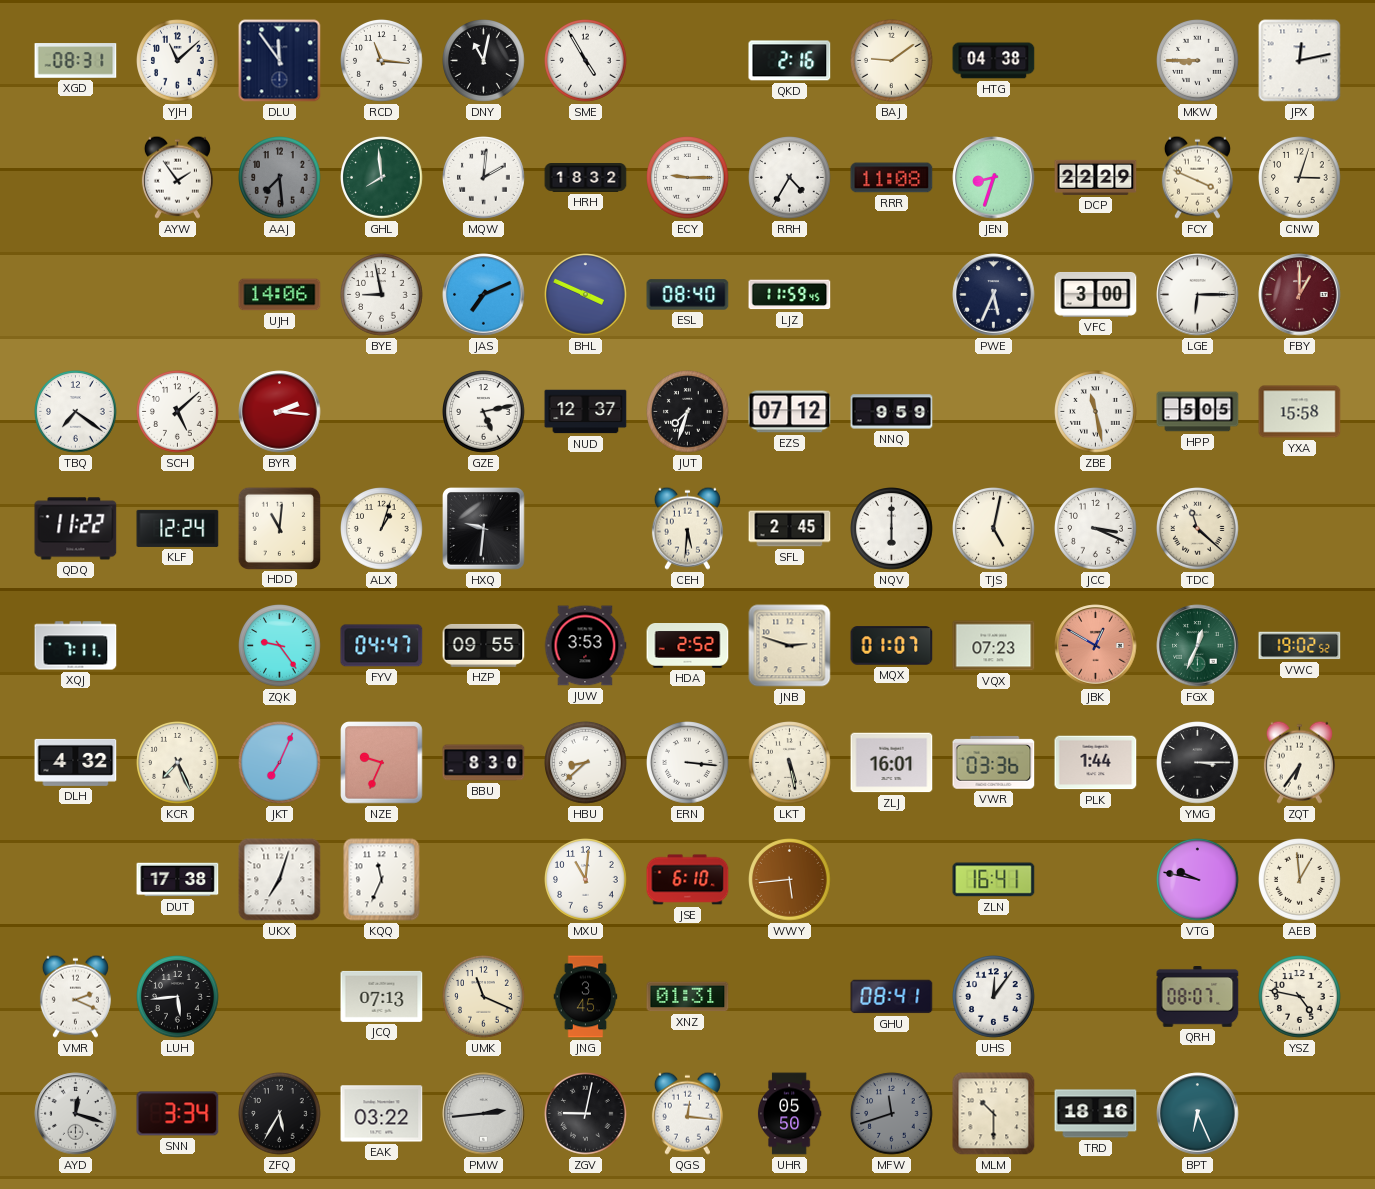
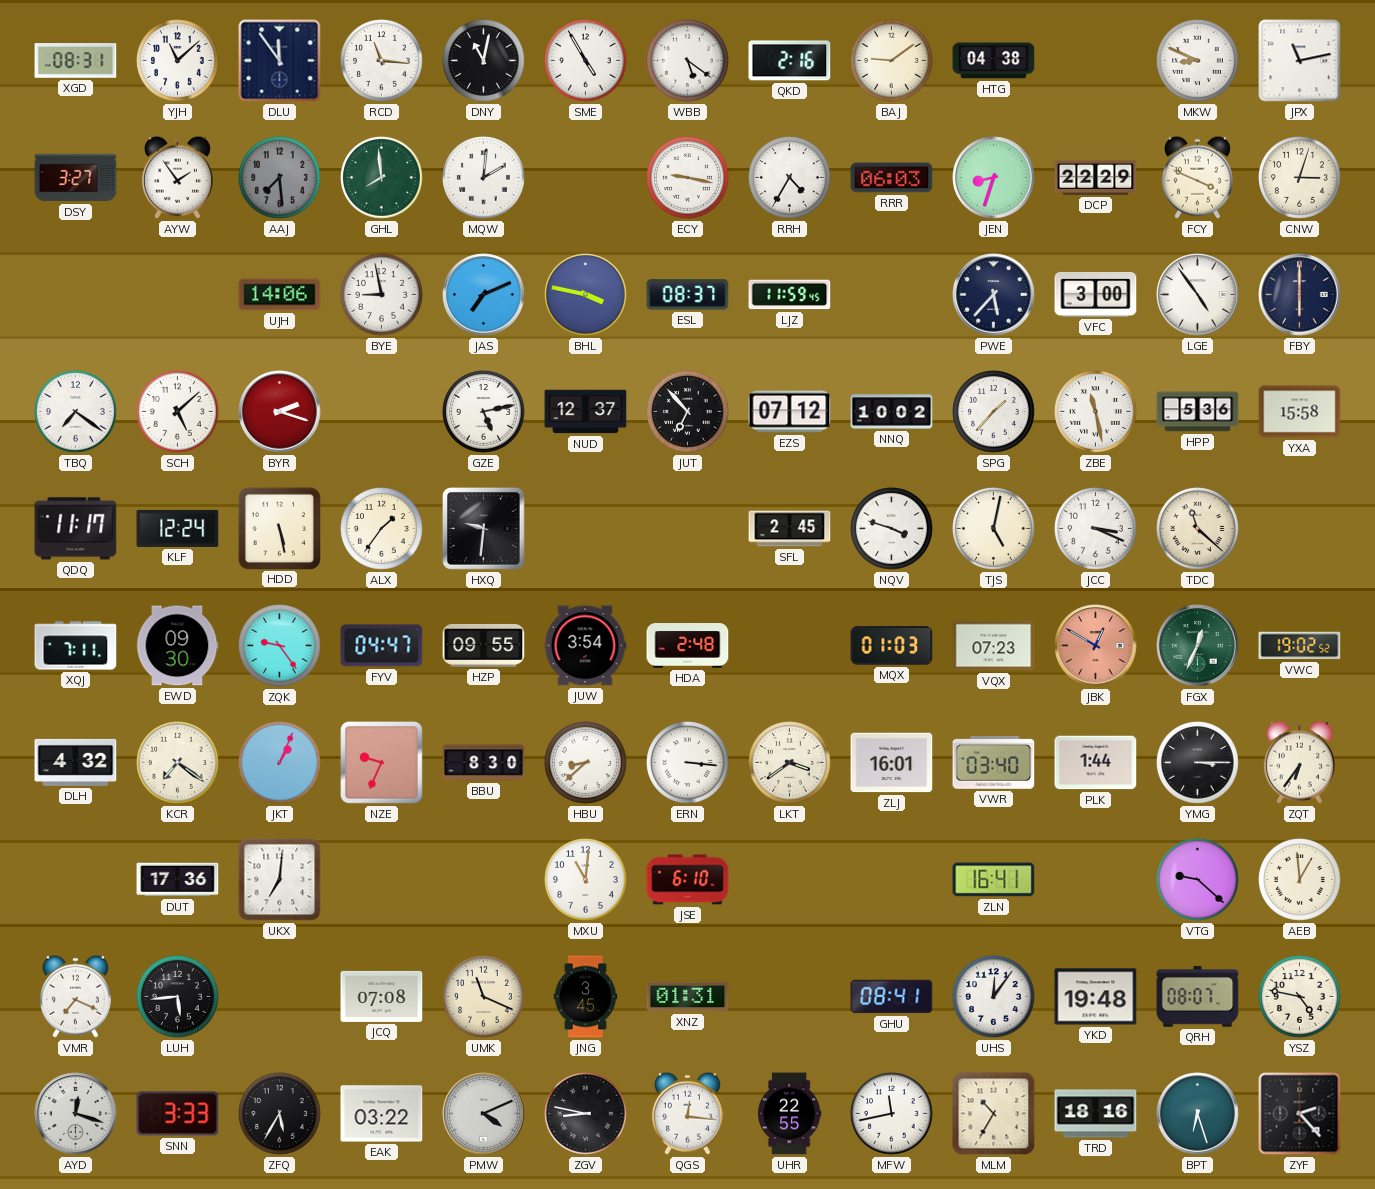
WBB: none -> 5:21
MKW: 8:45 -> 8:49
JPX: 12:13 -> 11:13
DSY: none -> 3:27
HRH: 18:32 -> none
ECY: 9:15 -> 9:17
RRR: 11:08 -> 06:03
BHL: 3:49 -> 3:47
ESL: 08:40 -> 08:37
PWE: 5:34 -> 5:37
LGE: 6:15 -> 4:54
FBY: 1:00 -> 6:00
FBY dial: burgundy -> navy
BYR: 2:16 -> 2:18
JUT: 7:33 -> 6:53
NNQ: 9:59 -> 10:02
SPG: none -> 1:37
HPP: 5:05 -> 5:36
QDQ: 11:22 -> 11:17
HDD: 11:01 -> 5:28
ALX: 1:03 -> 1:36
CEH: 5:31 -> none
NQV: 6:00 -> 3:48
EWD: none -> 09:30
JUW: 3:53 -> 3:54
HDA: 2:52 -> 2:48
JNB: 2:48 -> none
MQX: 01:07 -> 01:03
KCR: 7:26 -> 7:21
JKT: 7:04 -> 1:04
LKT: 5:28 -> 3:39
VWR: 03:36 -> 03:40
DUT: 17:38 -> 17:36
UKX: 7:03 -> 7:01
KQQ: 11:34 -> none
WWY: 5:44 -> none
VTG: 9:47 -> 9:22
VMR: 2:19 -> 7:19
JCQ: 07:13 -> 07:08
YKD: none -> 19:48
SNN: 3:34 -> 3:33
PMW: 2:44 -> 4:11
ZGV: 9:02 -> 8:47
UHR: 05:50 -> 22:55
MFW: 11:42 -> 11:43
MFW dial: grey -> white
MLM: 10:30 -> 10:35
BPT: 6:26 -> 6:27
ZYF: none -> 2:23
